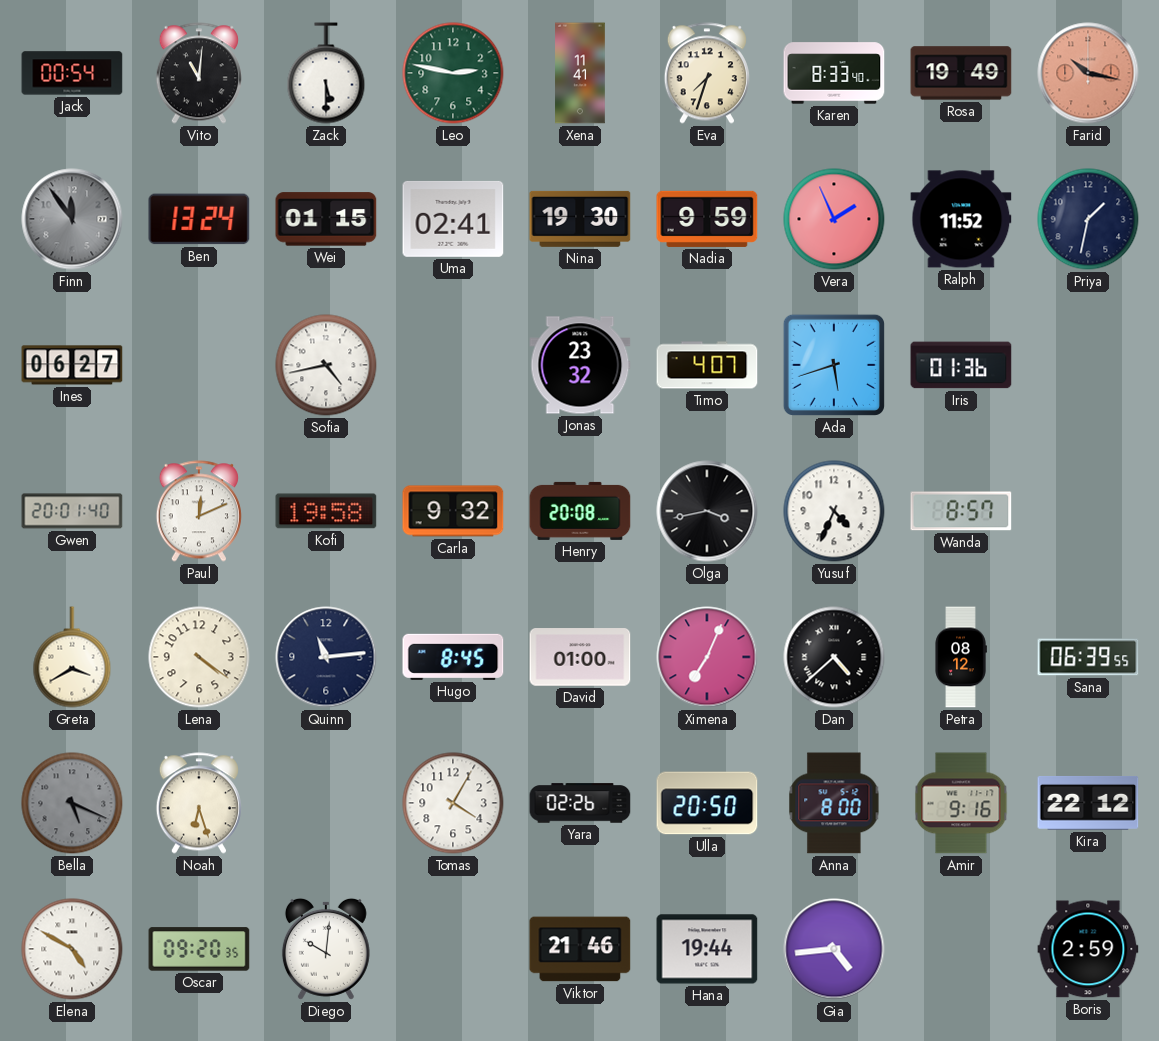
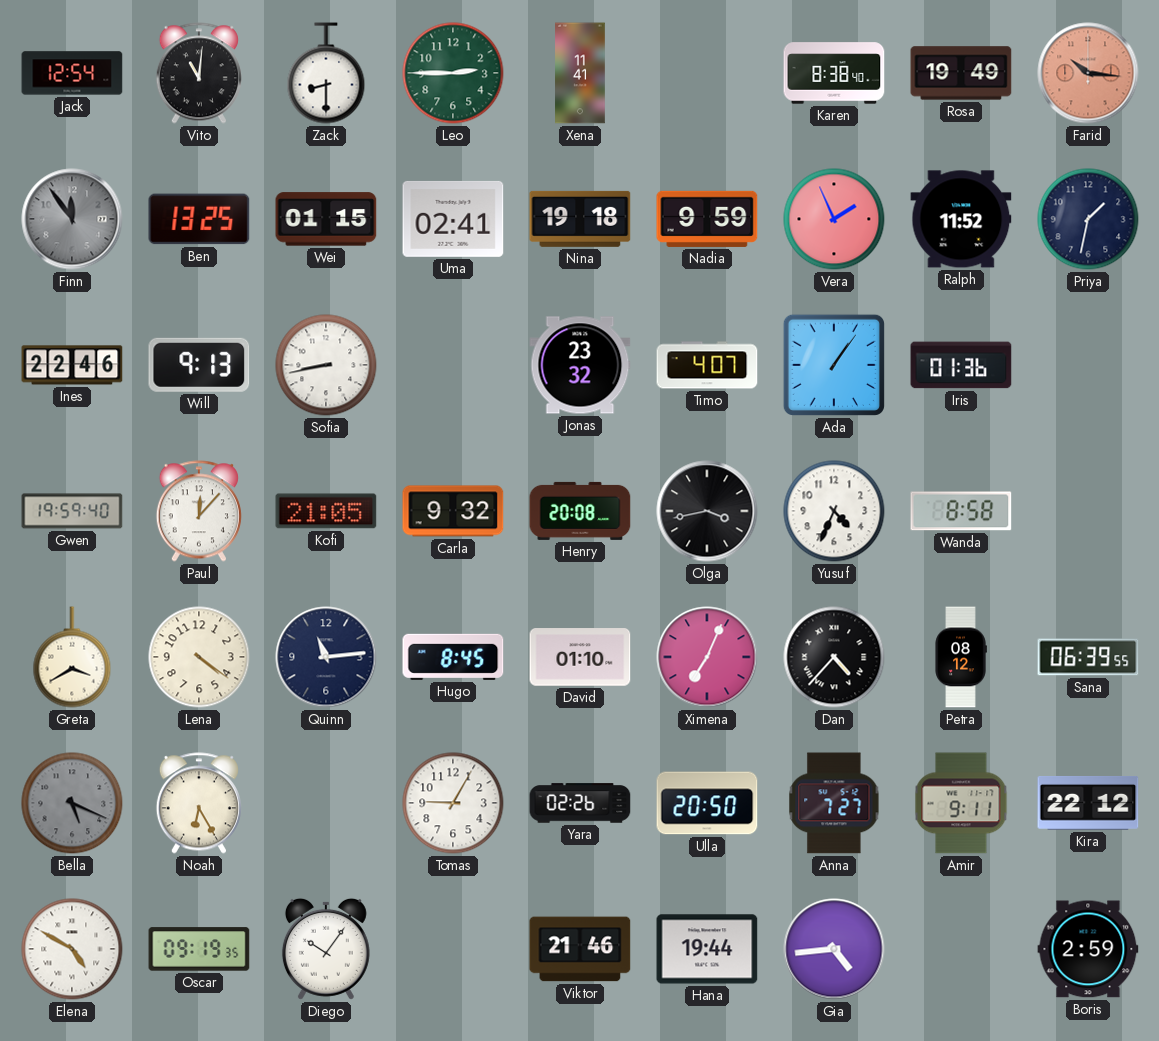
Jack: 00:54 -> 12:54
Zack: 5:30 -> 8:30
Leo: 2:47 -> 2:45
Eva: 7:33 -> none
Karen: 8:33 -> 8:38
Farid: 10:17 -> 10:16
Ben: 13:24 -> 13:25
Nina: 19:30 -> 19:18
Ines: 06:27 -> 22:46
Will: none -> 9:13
Sofia: 4:43 -> 8:43
Ada: 5:42 -> 1:06
Gwen: 20:01 -> 19:59
Paul: 12:11 -> 12:07
Kofi: 19:58 -> 21:05
Wanda: 8:57 -> 8:58
David: 01:00 -> 01:10
Dan: 4:38 -> 4:37
Noah: 6:27 -> 6:25
Tomas: 4:05 -> 9:05
Anna: 8:00 -> 7:27
Amir: 9:16 -> 9:11
Oscar: 09:20 -> 09:19
Diego: 10:01 -> 10:06
